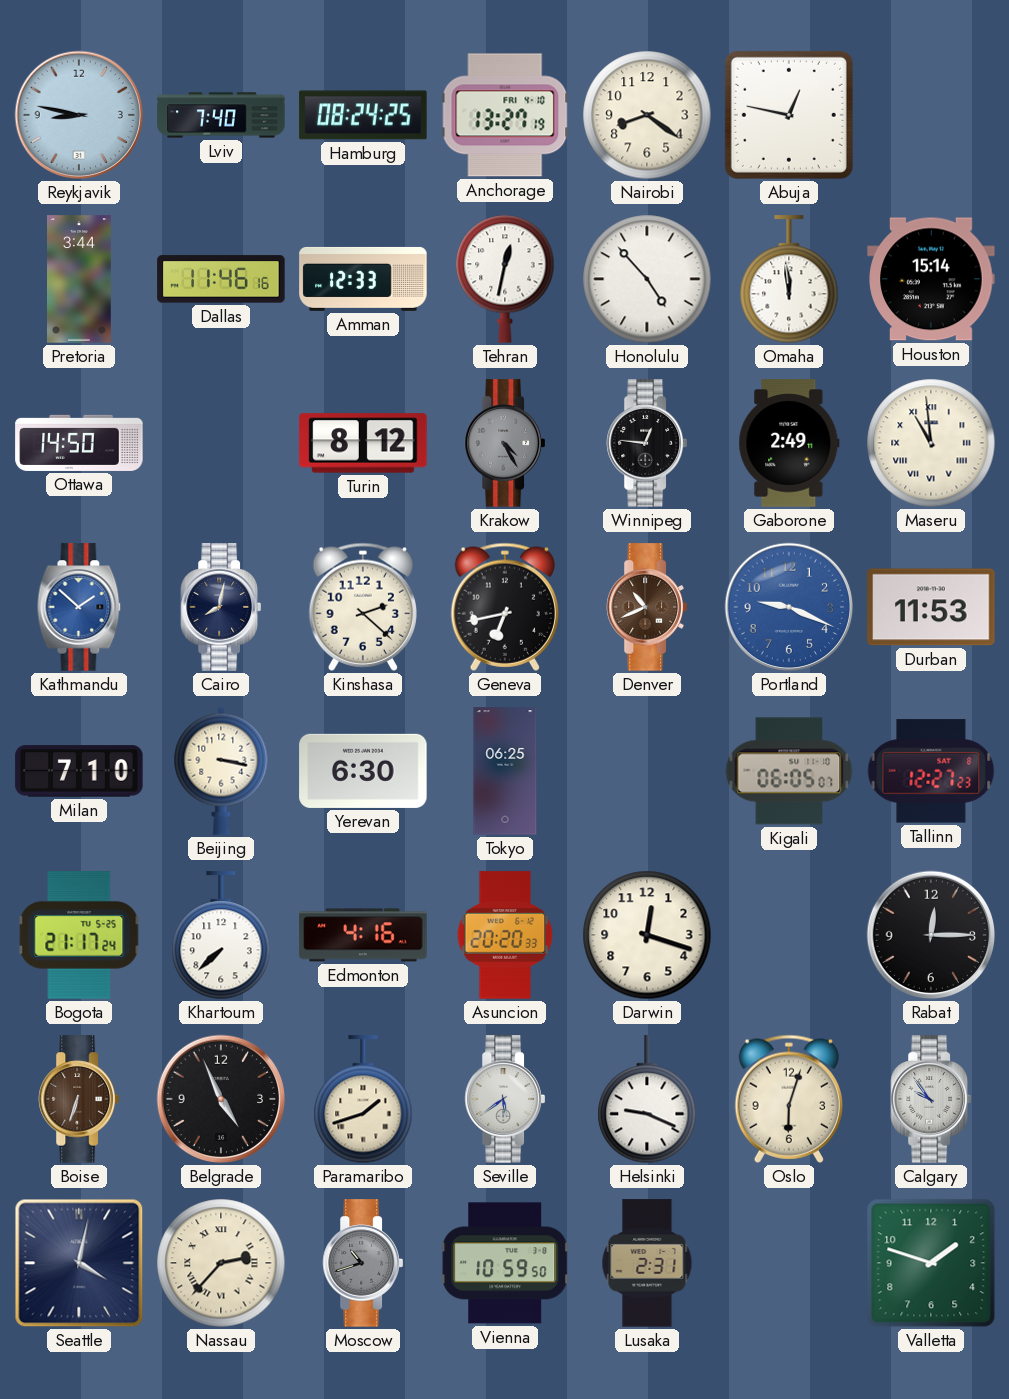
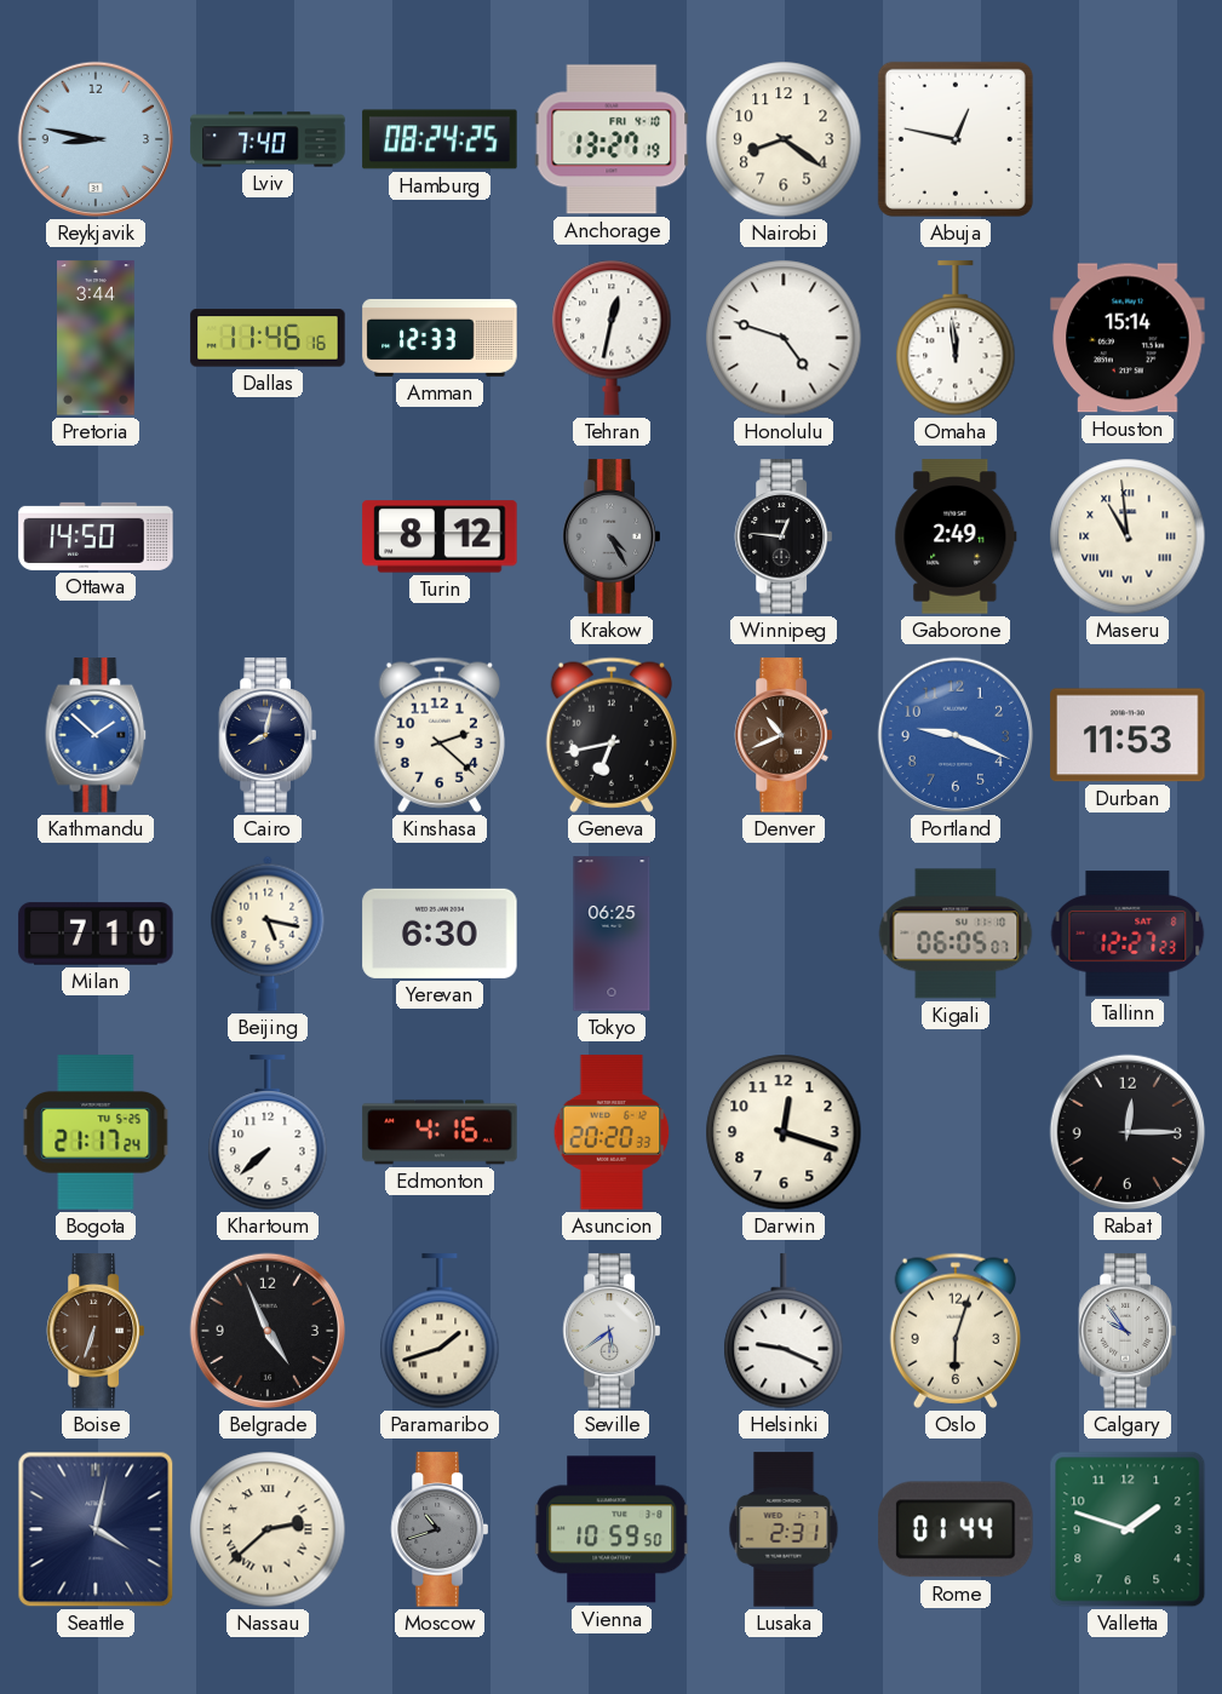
Honolulu: 4:53 -> 4:48
Beijing: 3:17 -> 5:17
Nassau: 2:37 -> 2:38
Rome: none -> 01:44
